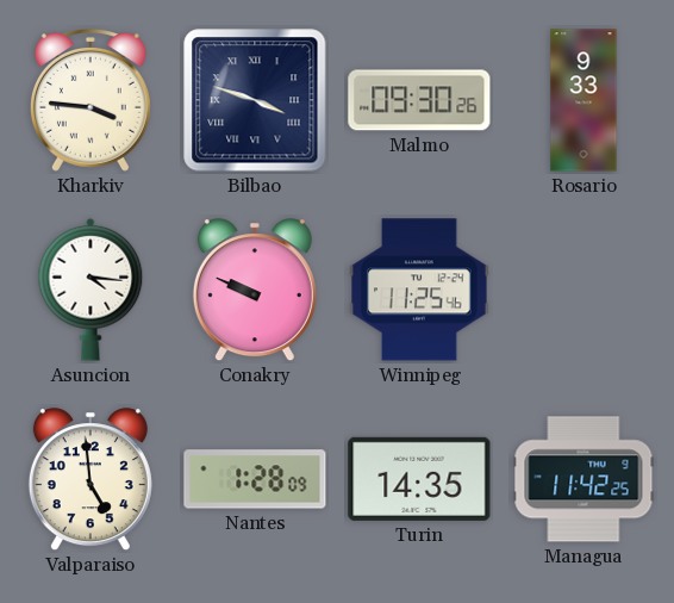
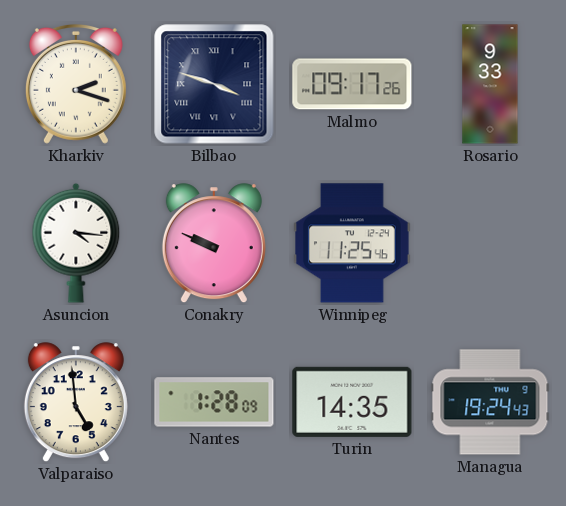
Kharkiv: 3:46 -> 2:18
Malmo: 09:30 -> 09:17
Managua: 11:42 -> 19:24
